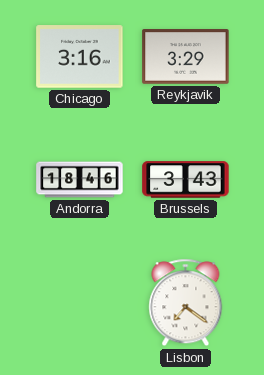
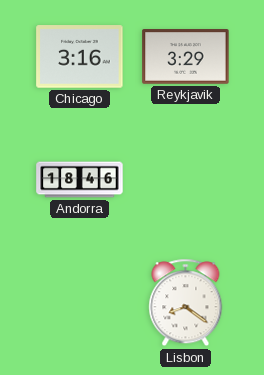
Brussels: 3:43 -> none
Lisbon: 7:21 -> 8:21
